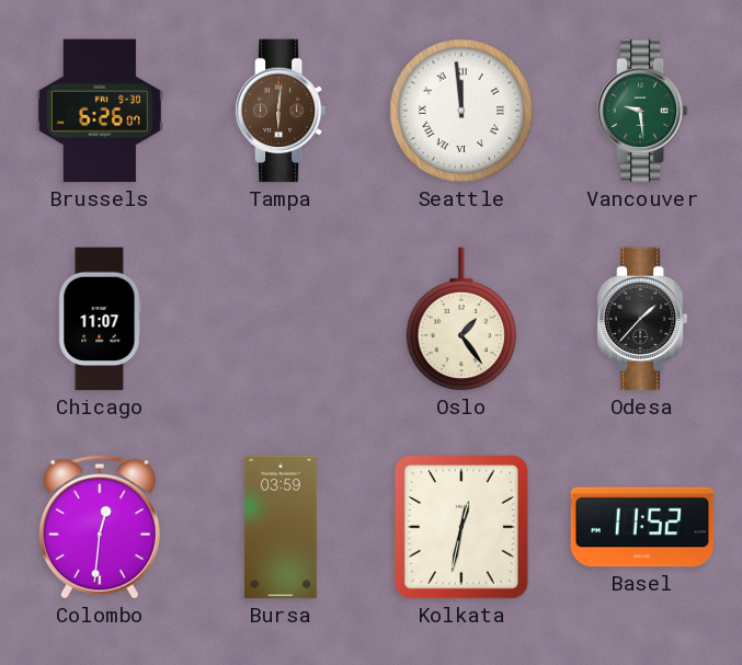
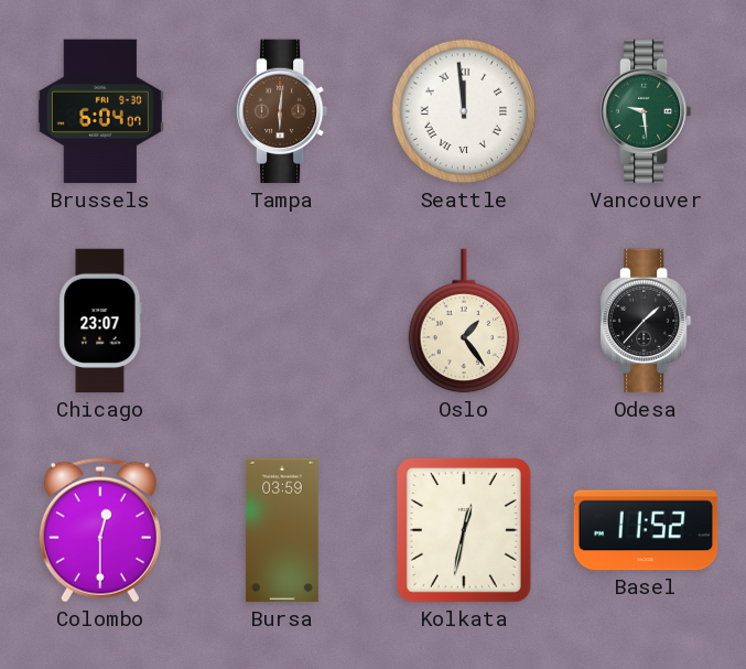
Brussels: 6:26 -> 6:04
Chicago: 11:07 -> 23:07
Colombo: 12:31 -> 12:30
